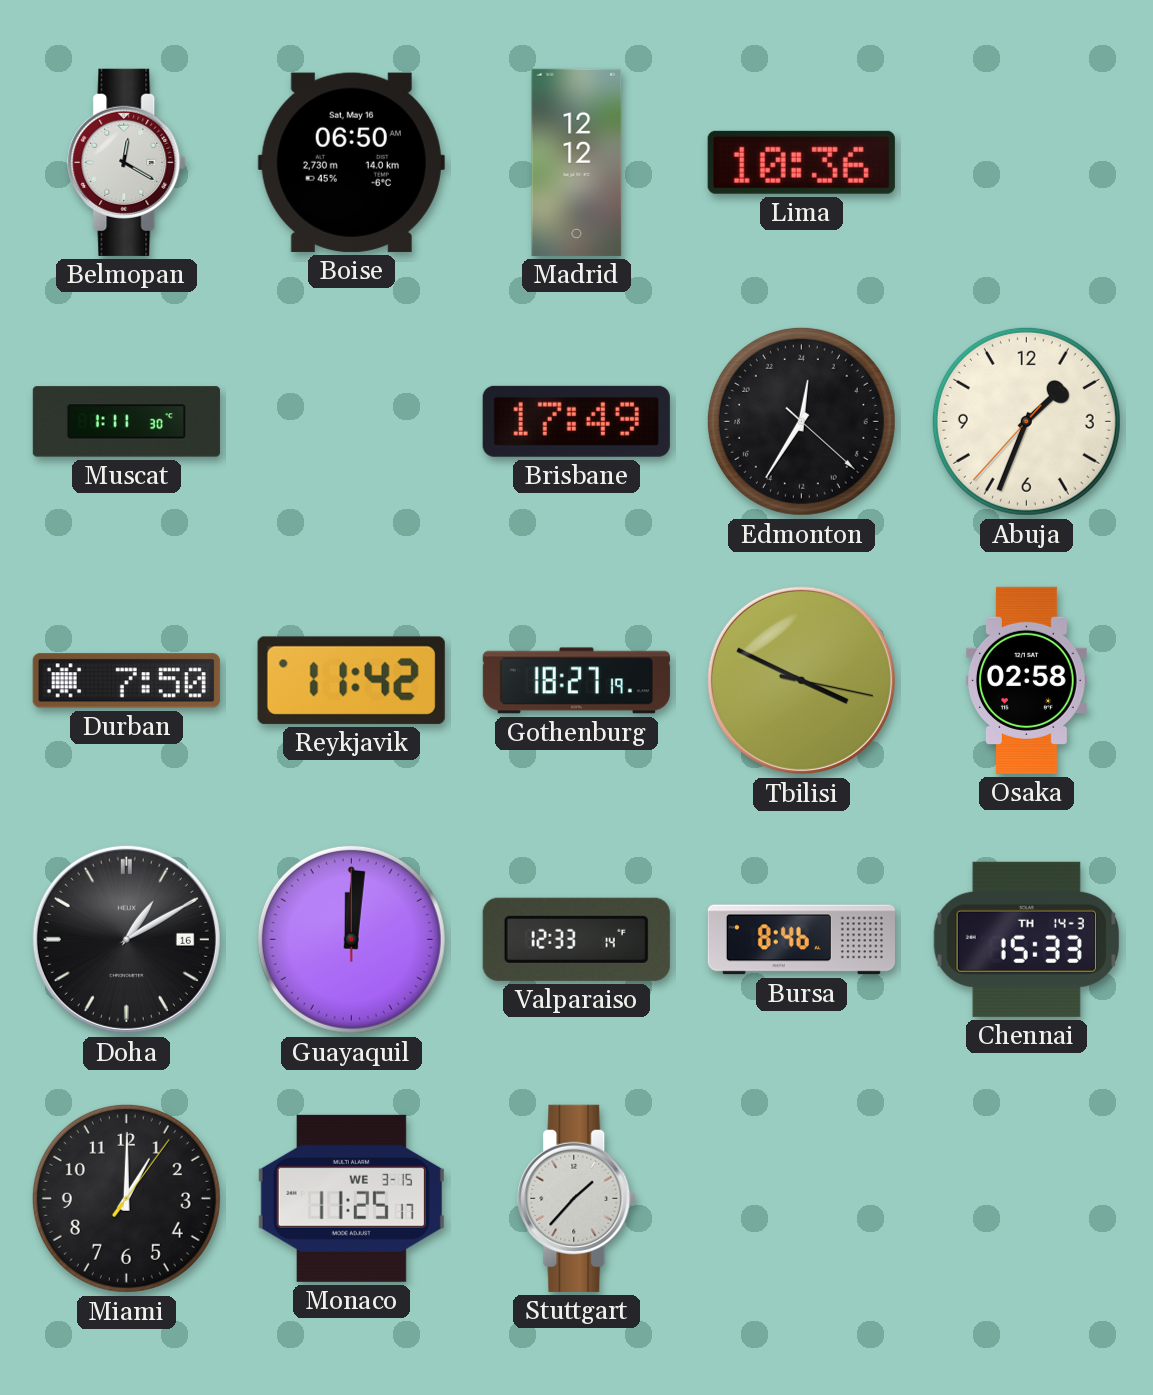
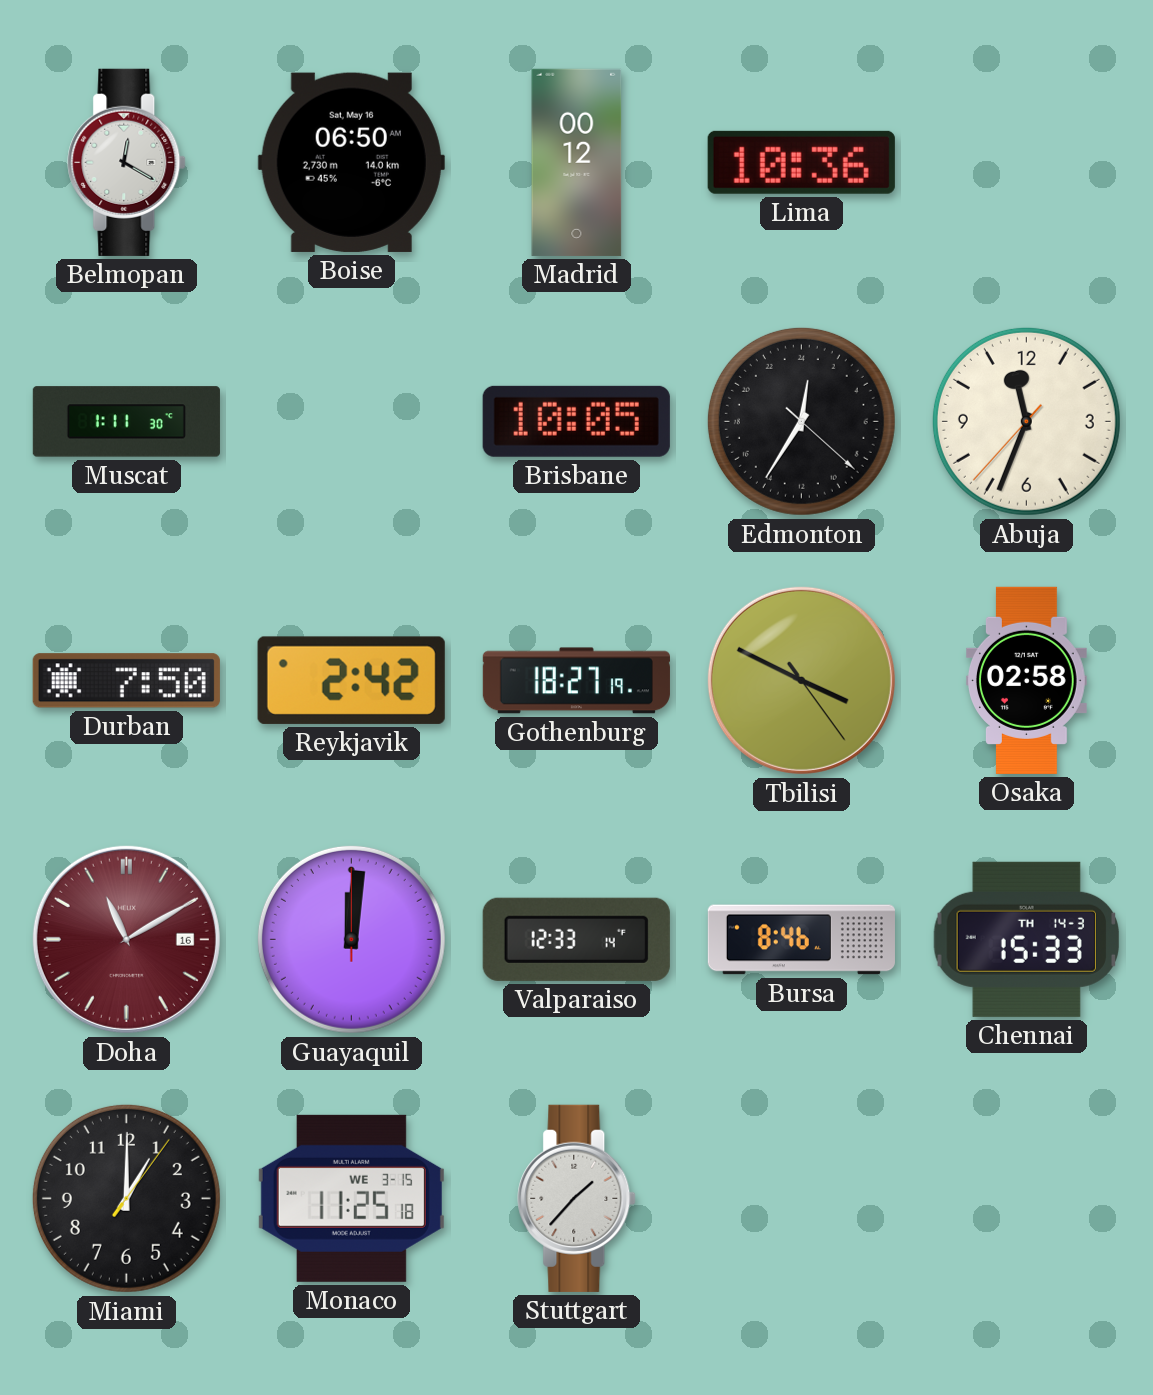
Madrid: 12:12 -> 00:12
Brisbane: 17:49 -> 10:05
Abuja: 1:33 -> 11:33
Reykjavik: 11:42 -> 2:42
Tbilisi: 3:49:17 -> 3:49:24
Doha: 1:10 -> 11:10
Doha dial: black -> burgundy
Monaco: 11:25:17 -> 11:25:18
